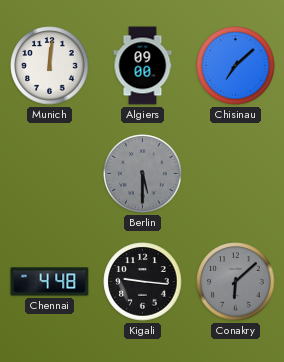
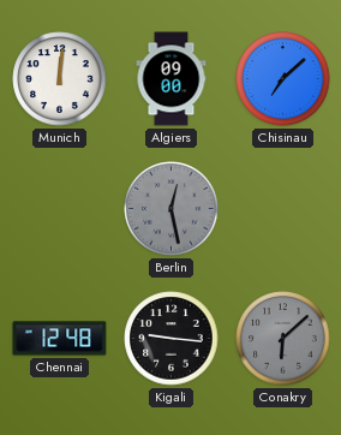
Berlin: 5:30 -> 12:28
Chennai: 4:48 -> 12:48
